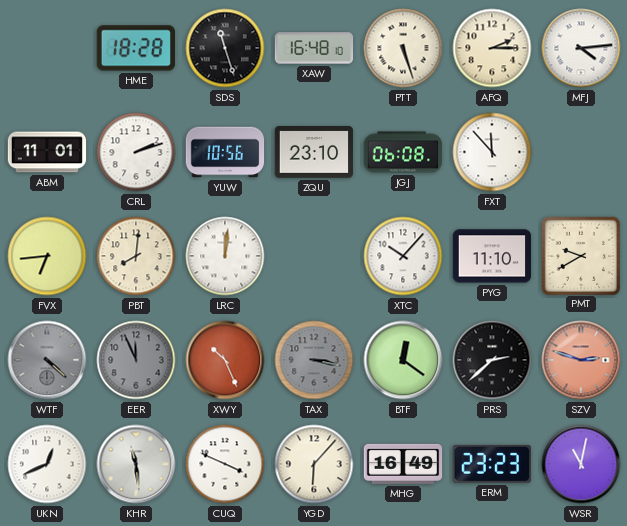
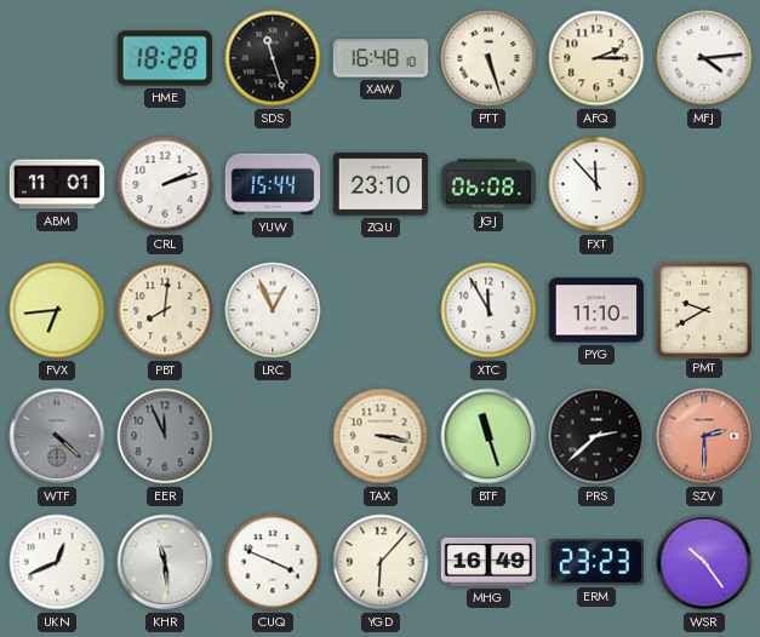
YUW: 10:56 -> 15:44
LRC: 12:01 -> 12:56
XTC: 10:07 -> 11:55
XWY: 10:26 -> none
TAX dial: grey -> cream
BTF: 12:21 -> 11:27
SZV: 2:48 -> 2:30
WSR: 11:02 -> 10:24
